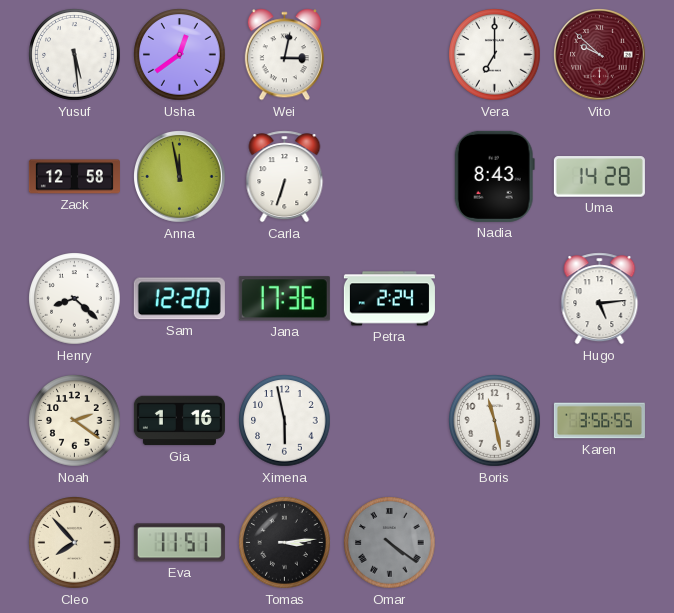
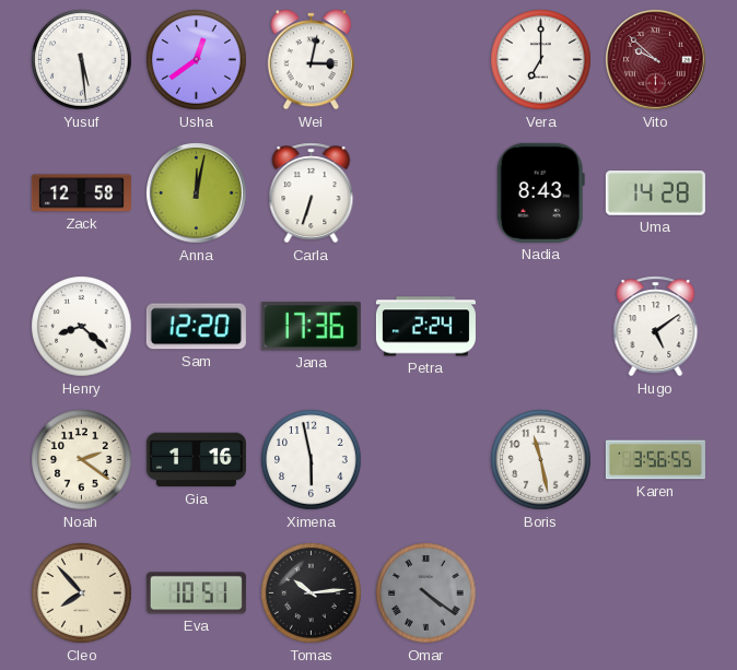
Anna: 11:58 -> 12:02
Hugo: 5:14 -> 5:09
Eva: 11:51 -> 10:51
Tomas: 3:14 -> 10:14
